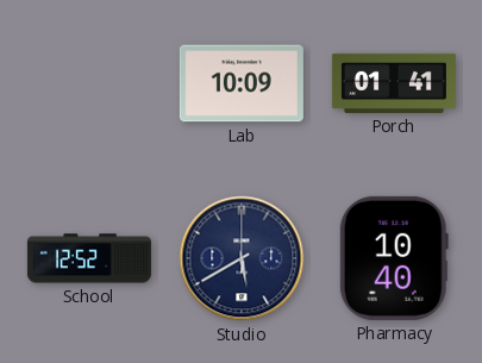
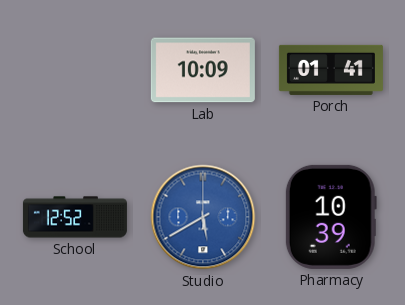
Studio dial: navy -> blue
Pharmacy: 10:40 -> 10:39
